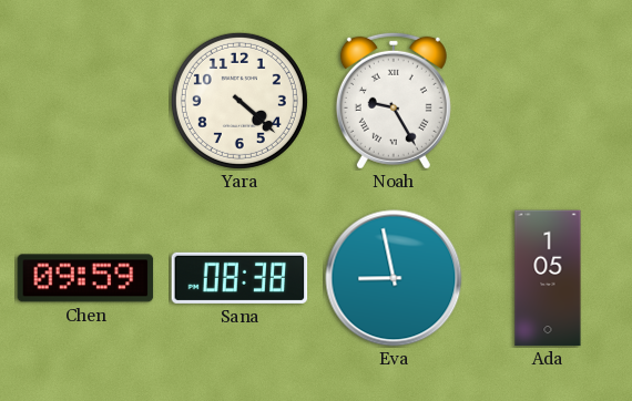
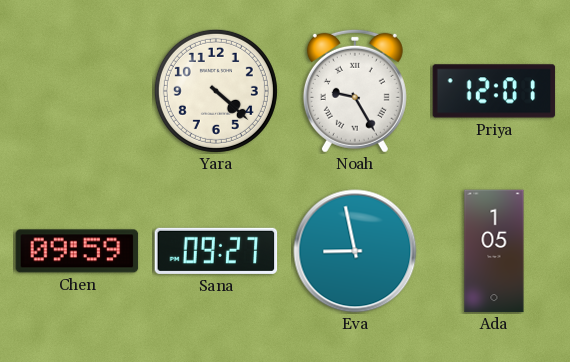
Priya: none -> 12:01
Sana: 08:38 -> 09:27
